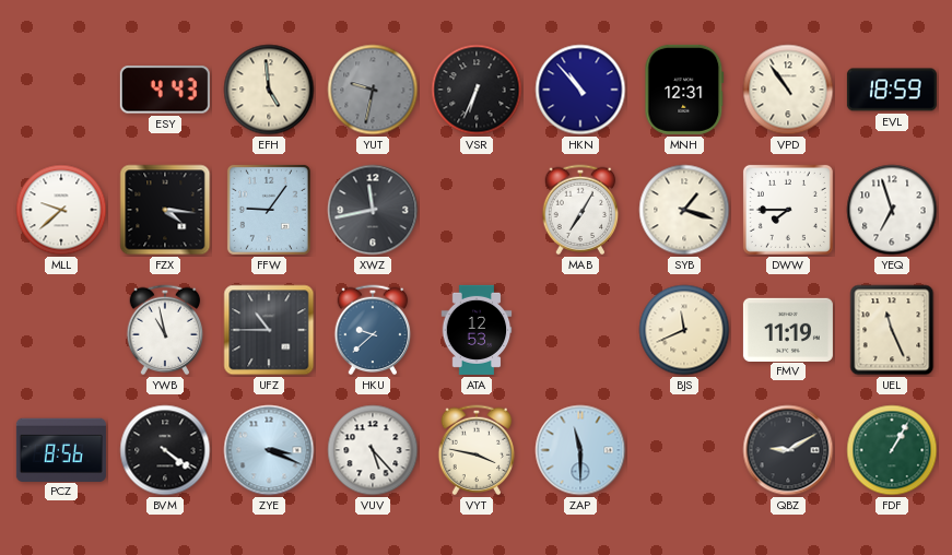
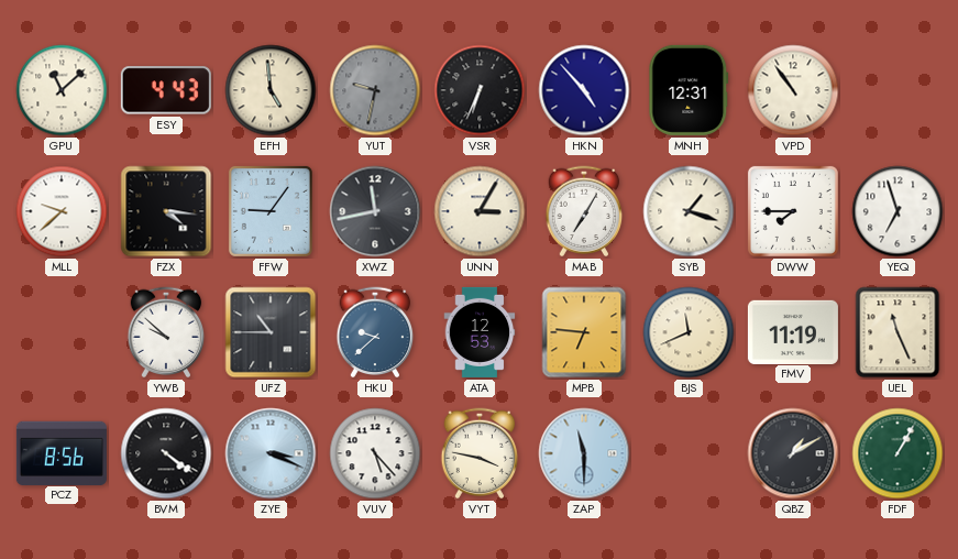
GPU: none -> 11:08
HKN: 10:53 -> 4:53
EVL: 18:59 -> none
UNN: none -> 3:05
YWB: 10:58 -> 9:52
MPB: none -> 6:46
QBZ: 9:10 -> 1:10
